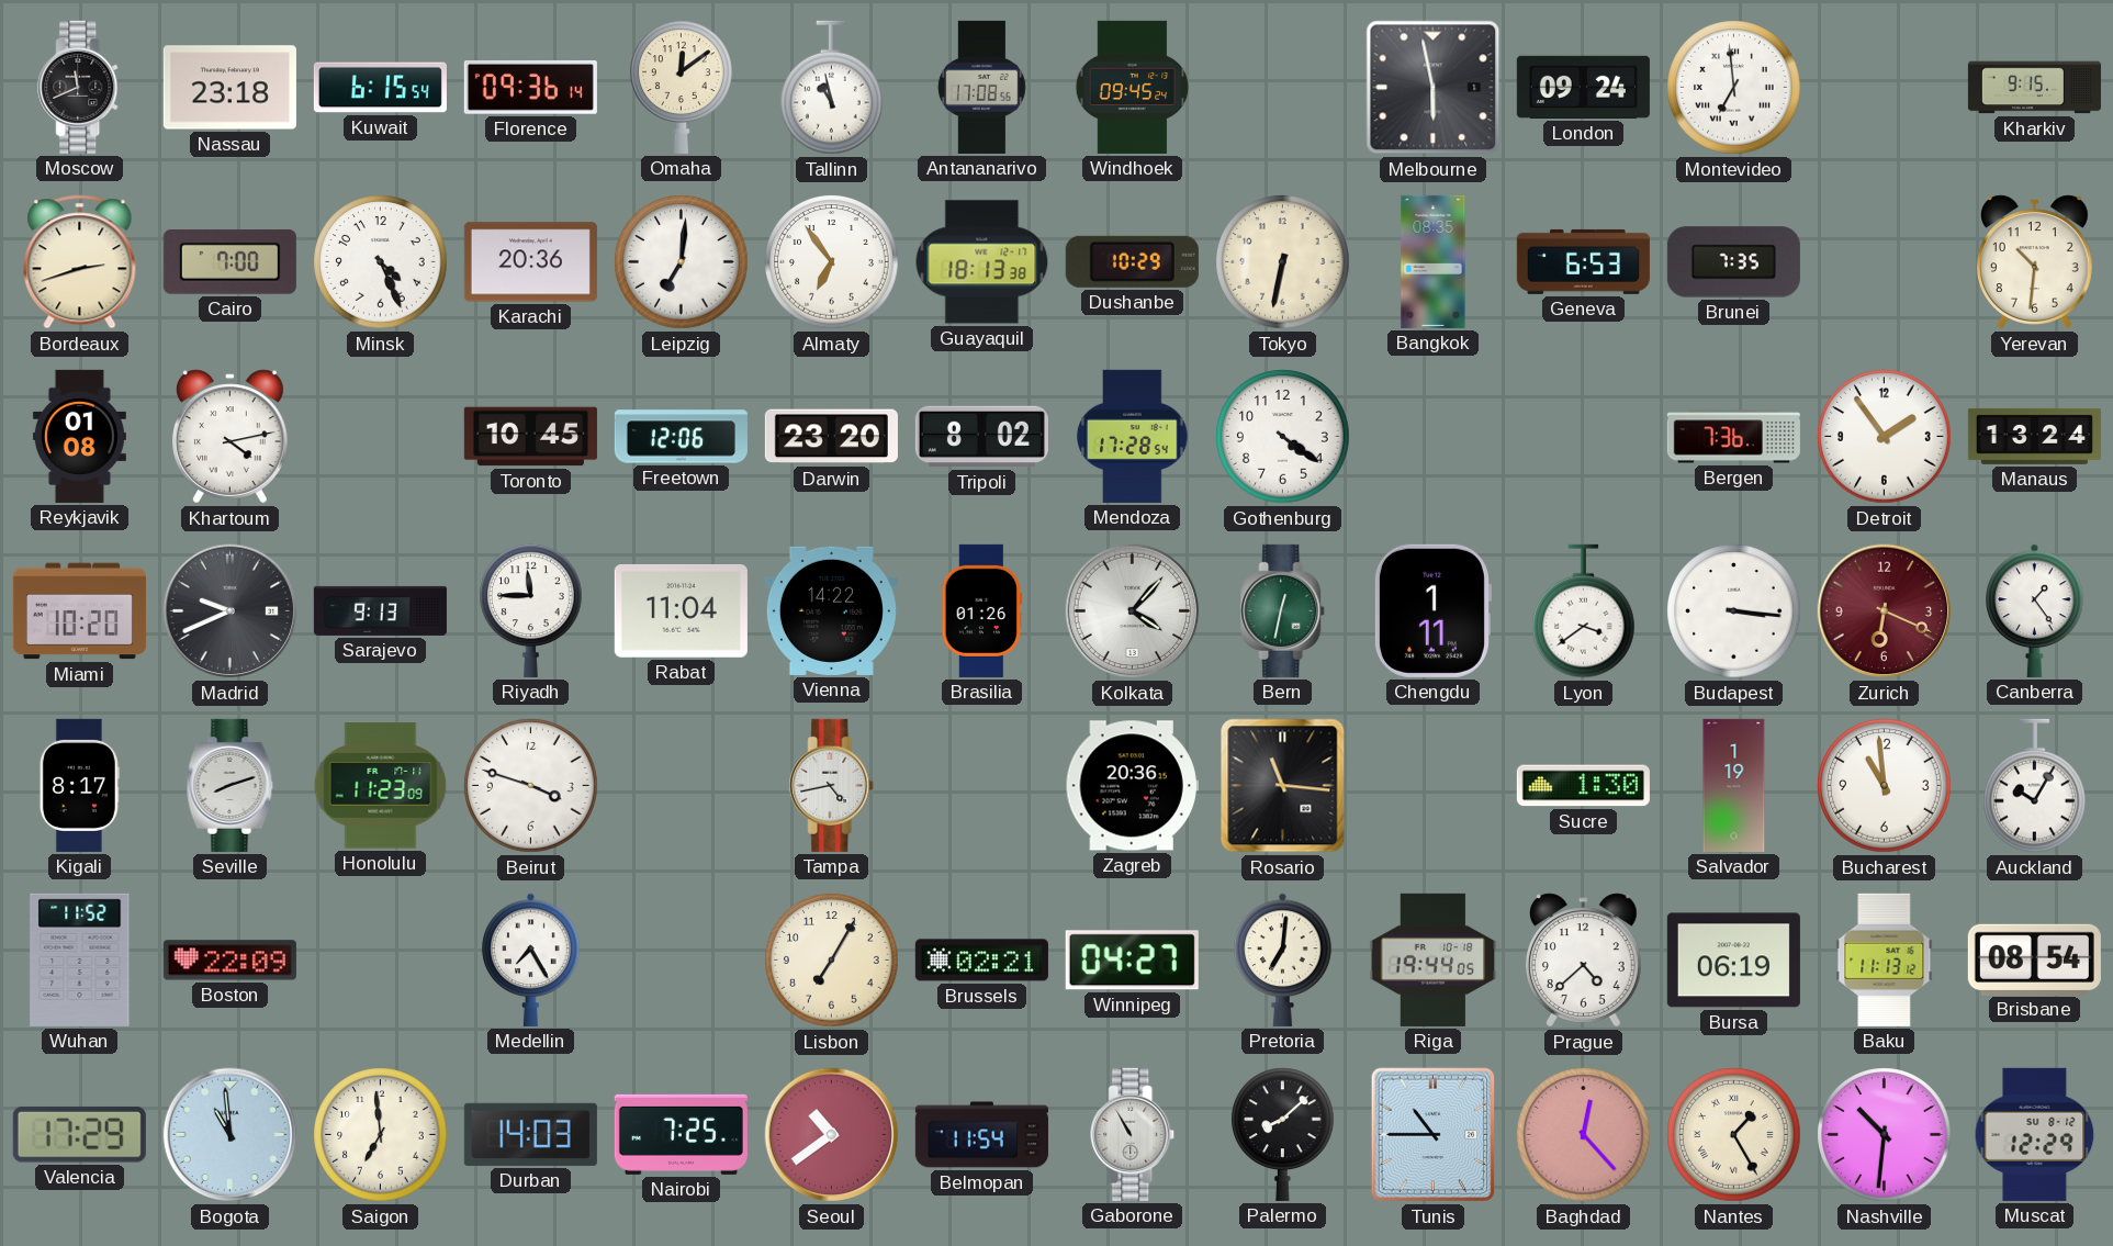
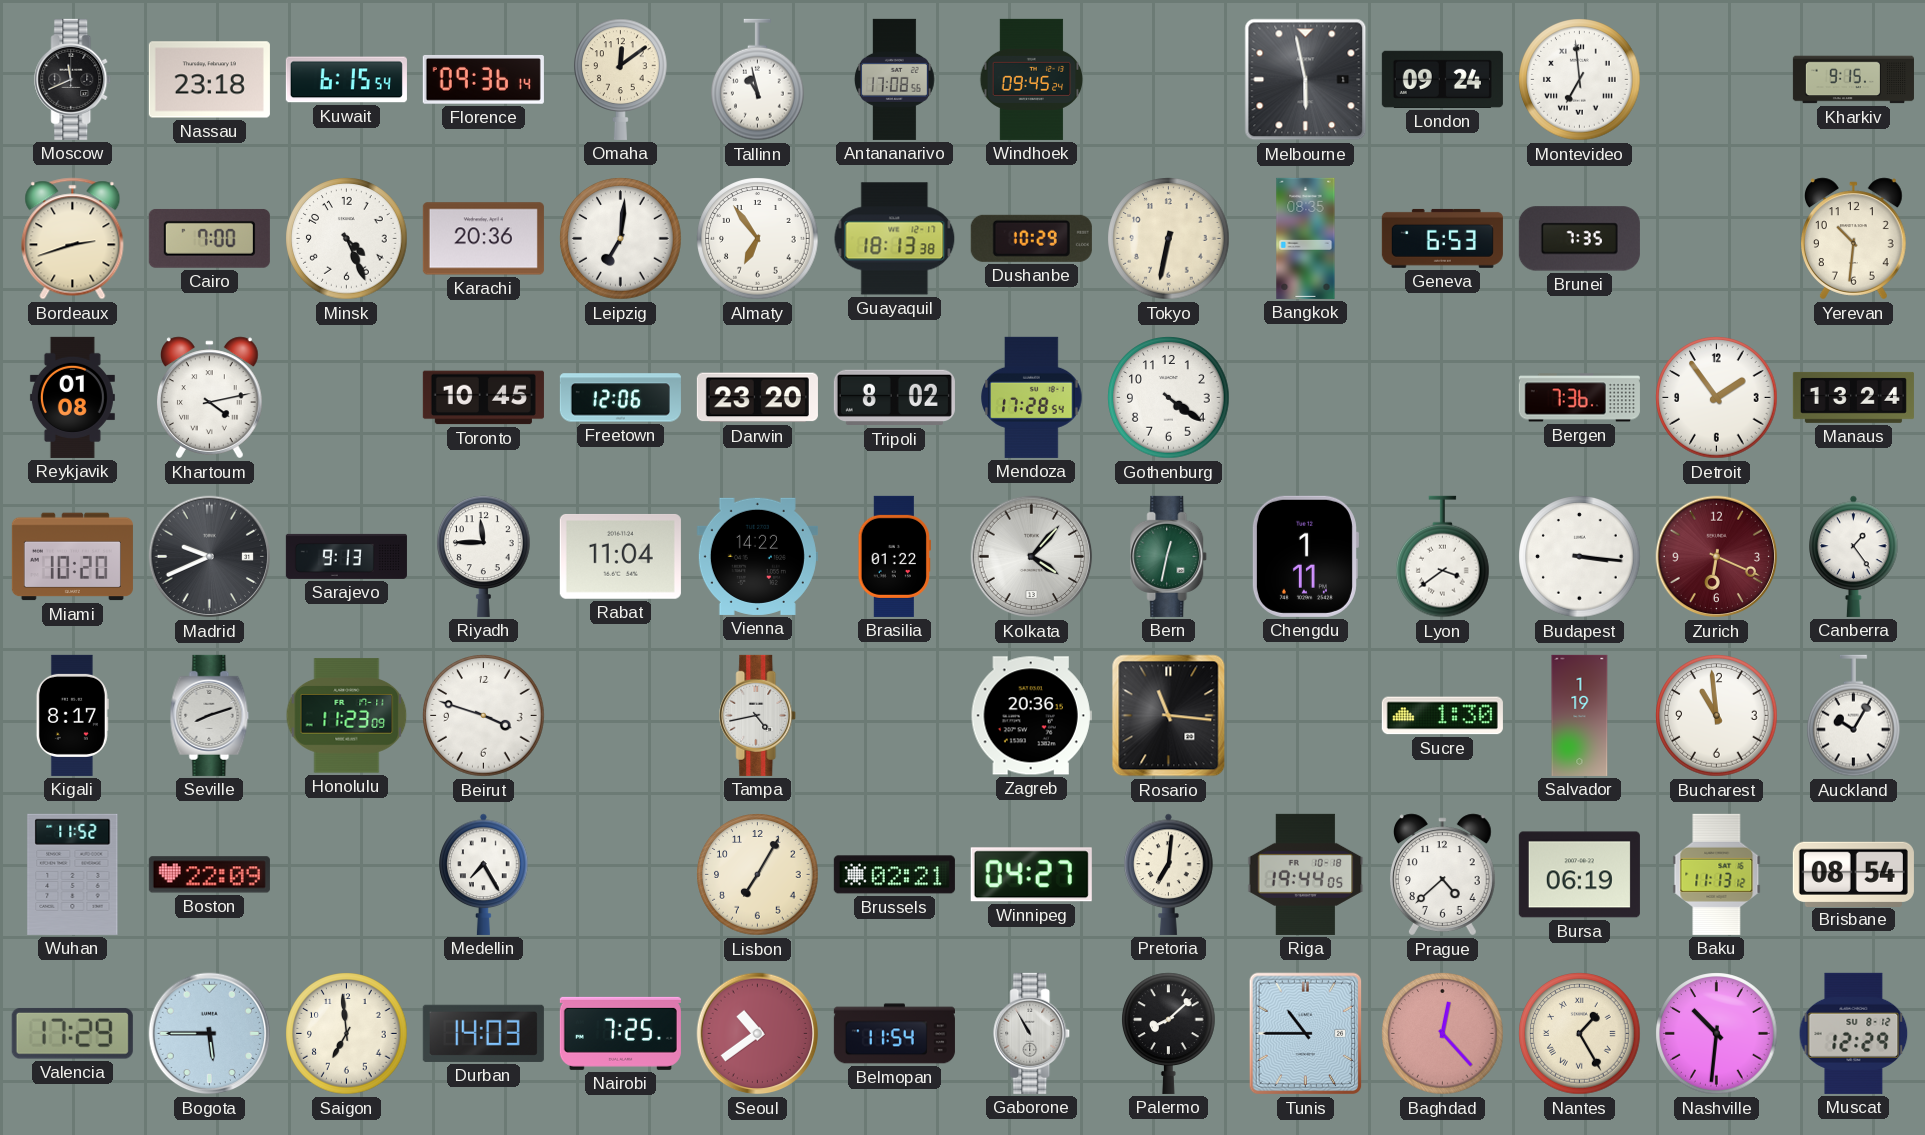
Brasilia: 01:26 -> 01:22
Bogota: 10:59 -> 5:45
